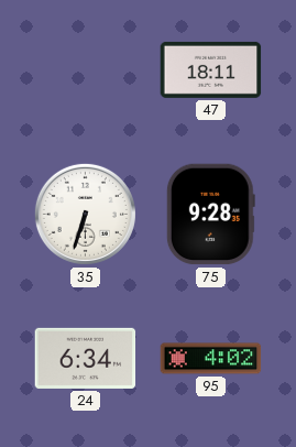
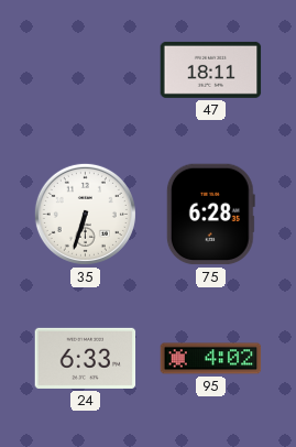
75: 9:28 -> 6:28
24: 6:34 -> 6:33
